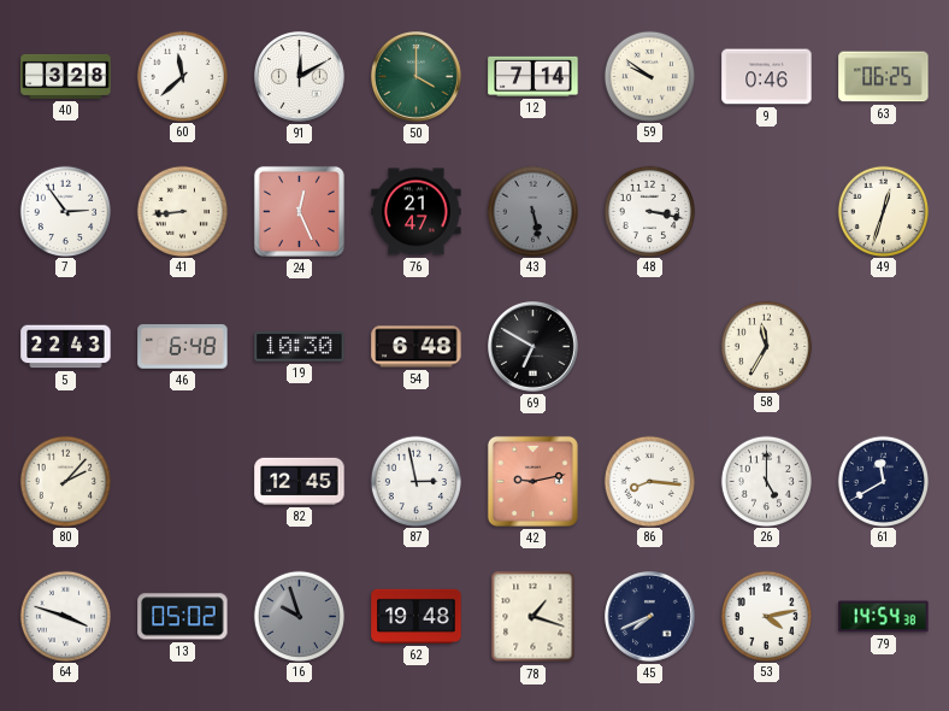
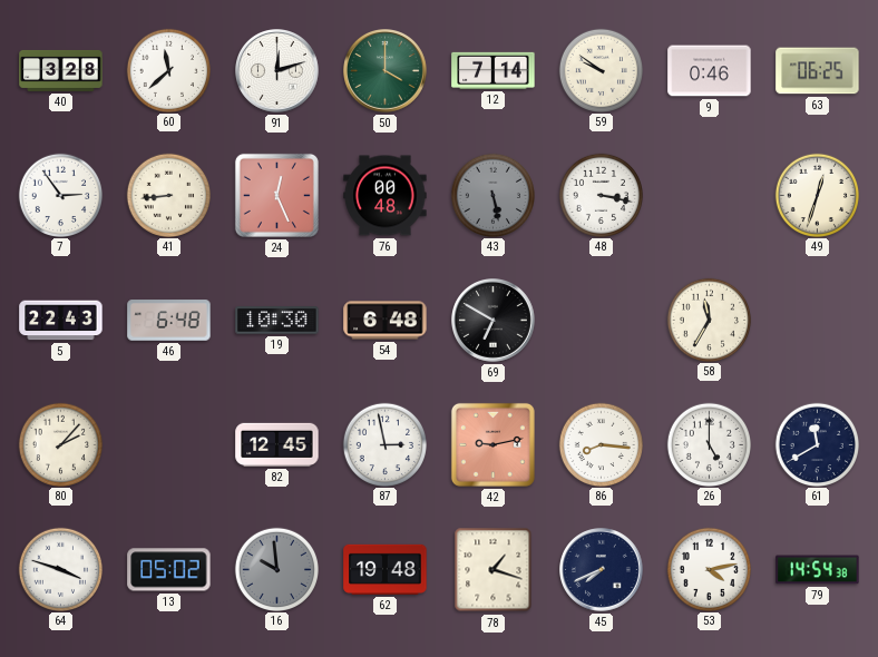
91: 12:10 -> 12:12
76: 21:47 -> 00:48
16: 9:57 -> 9:59
